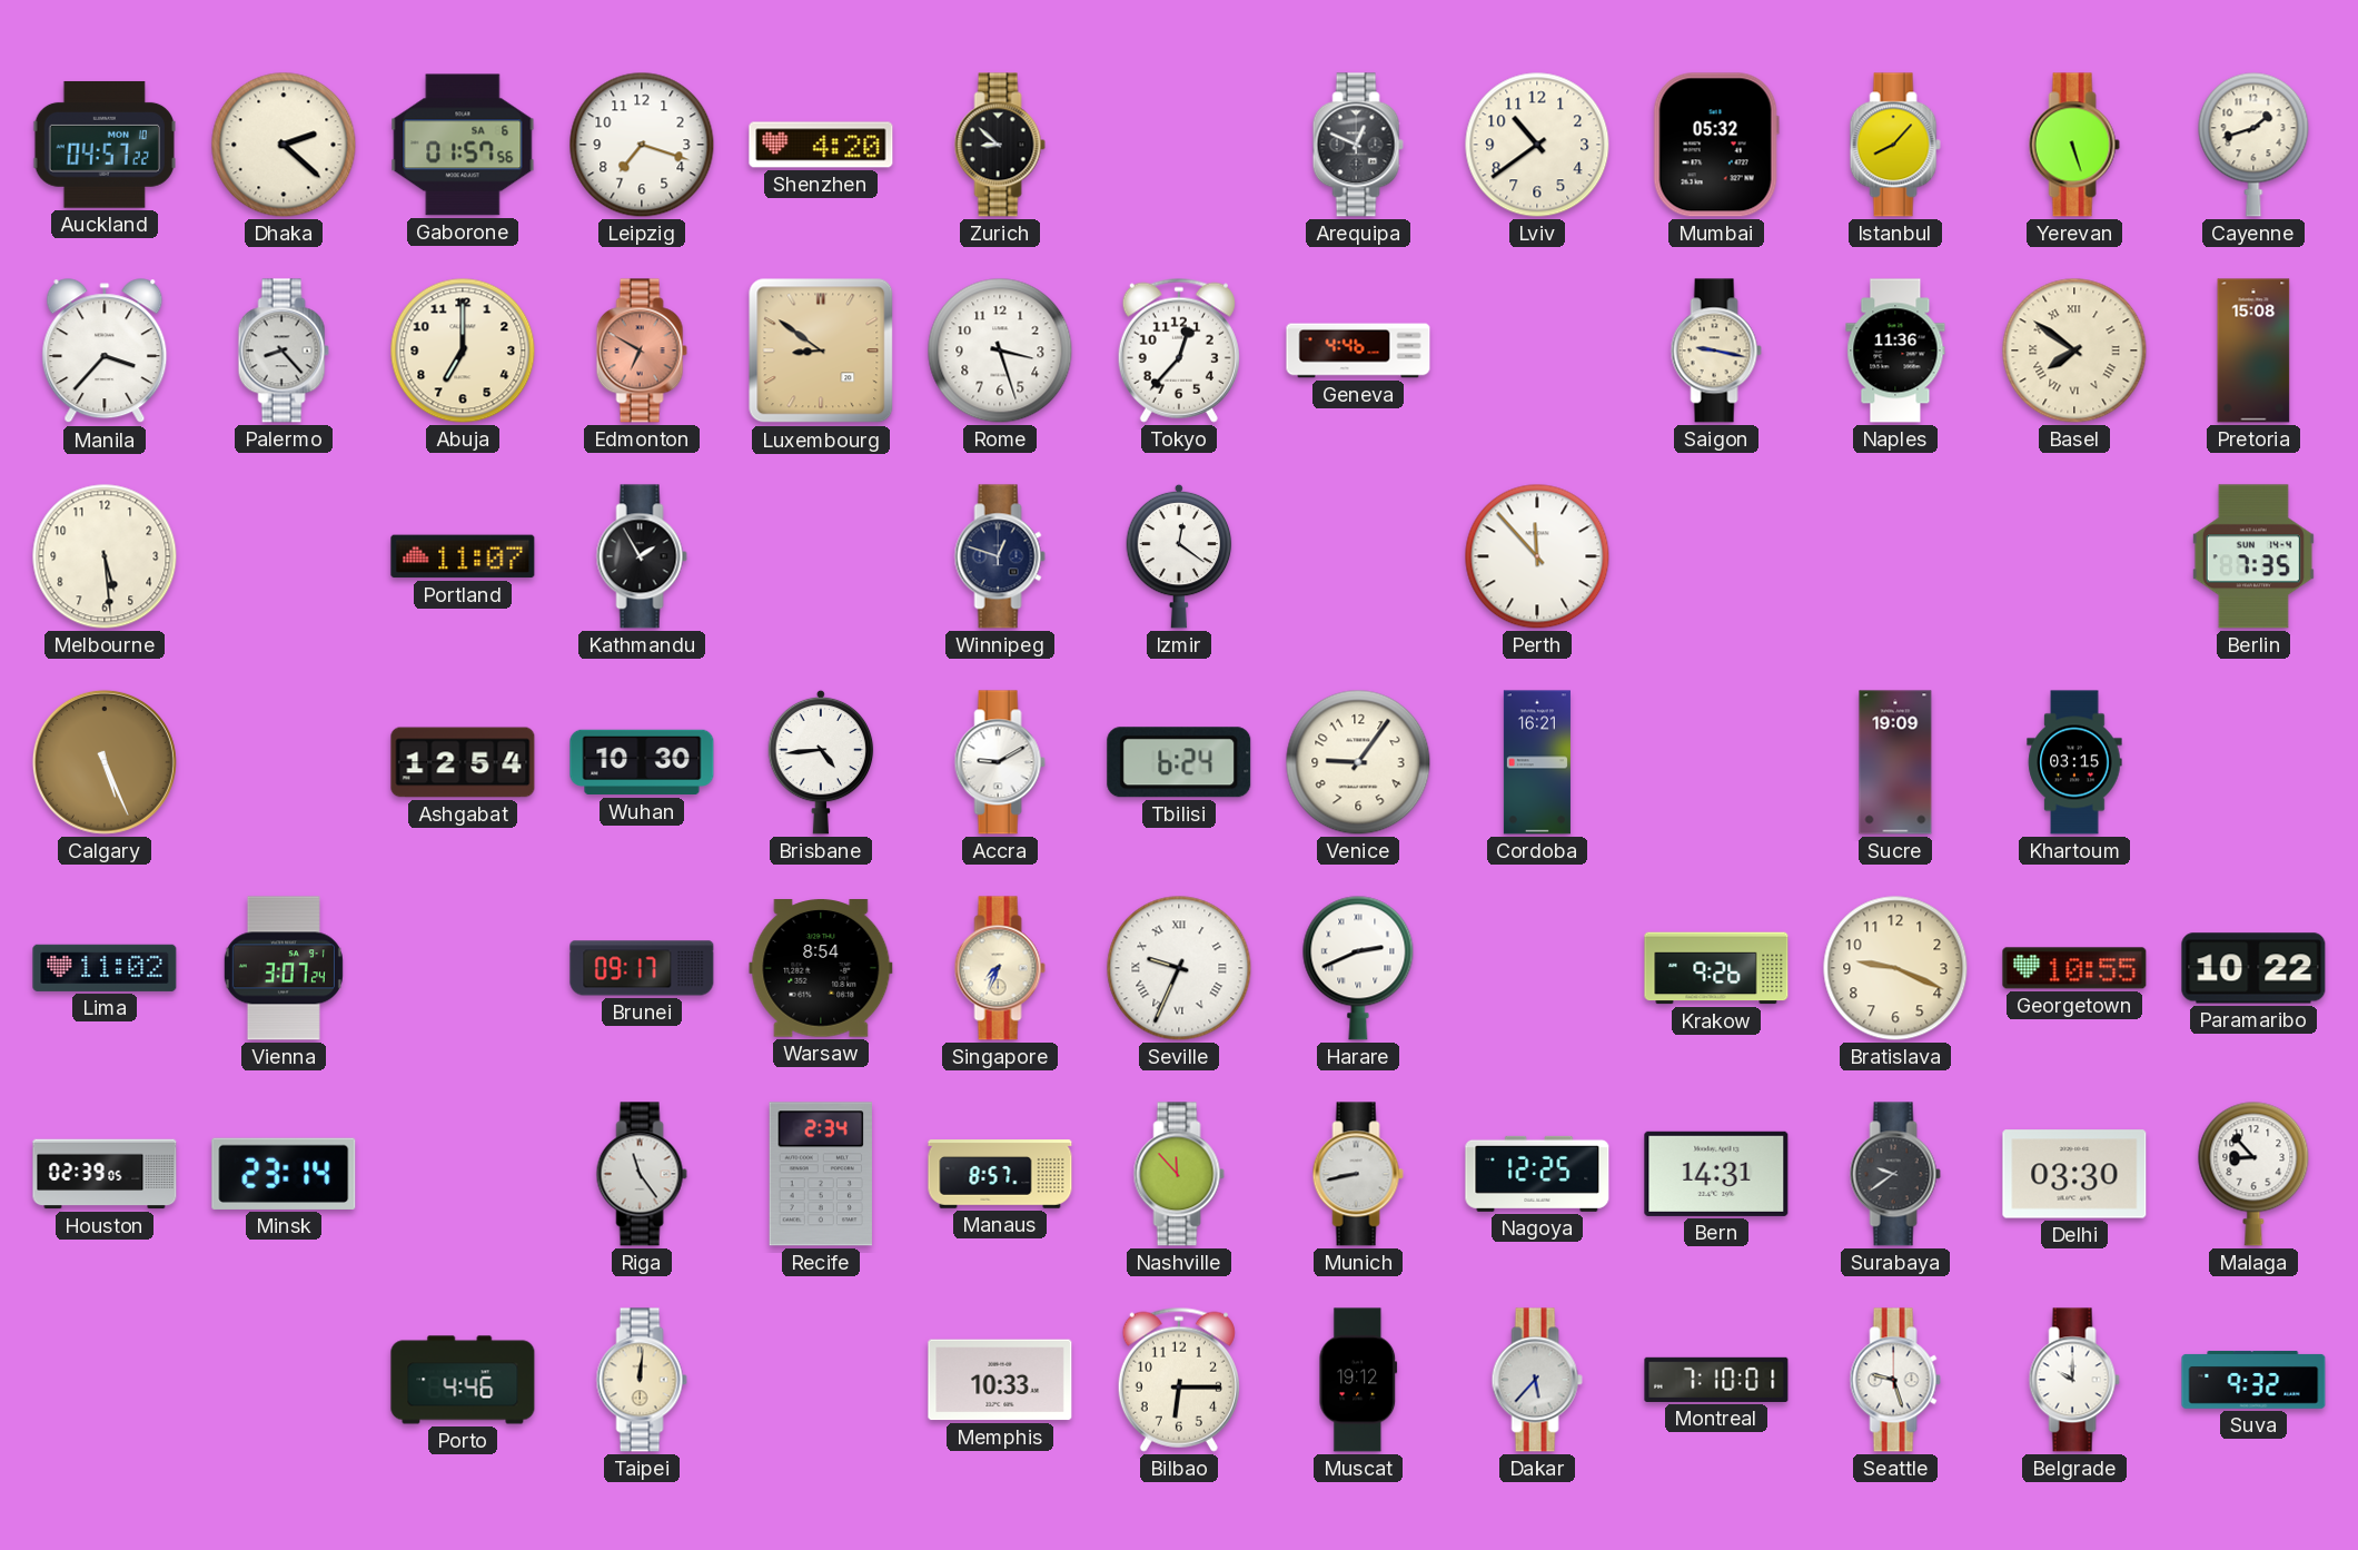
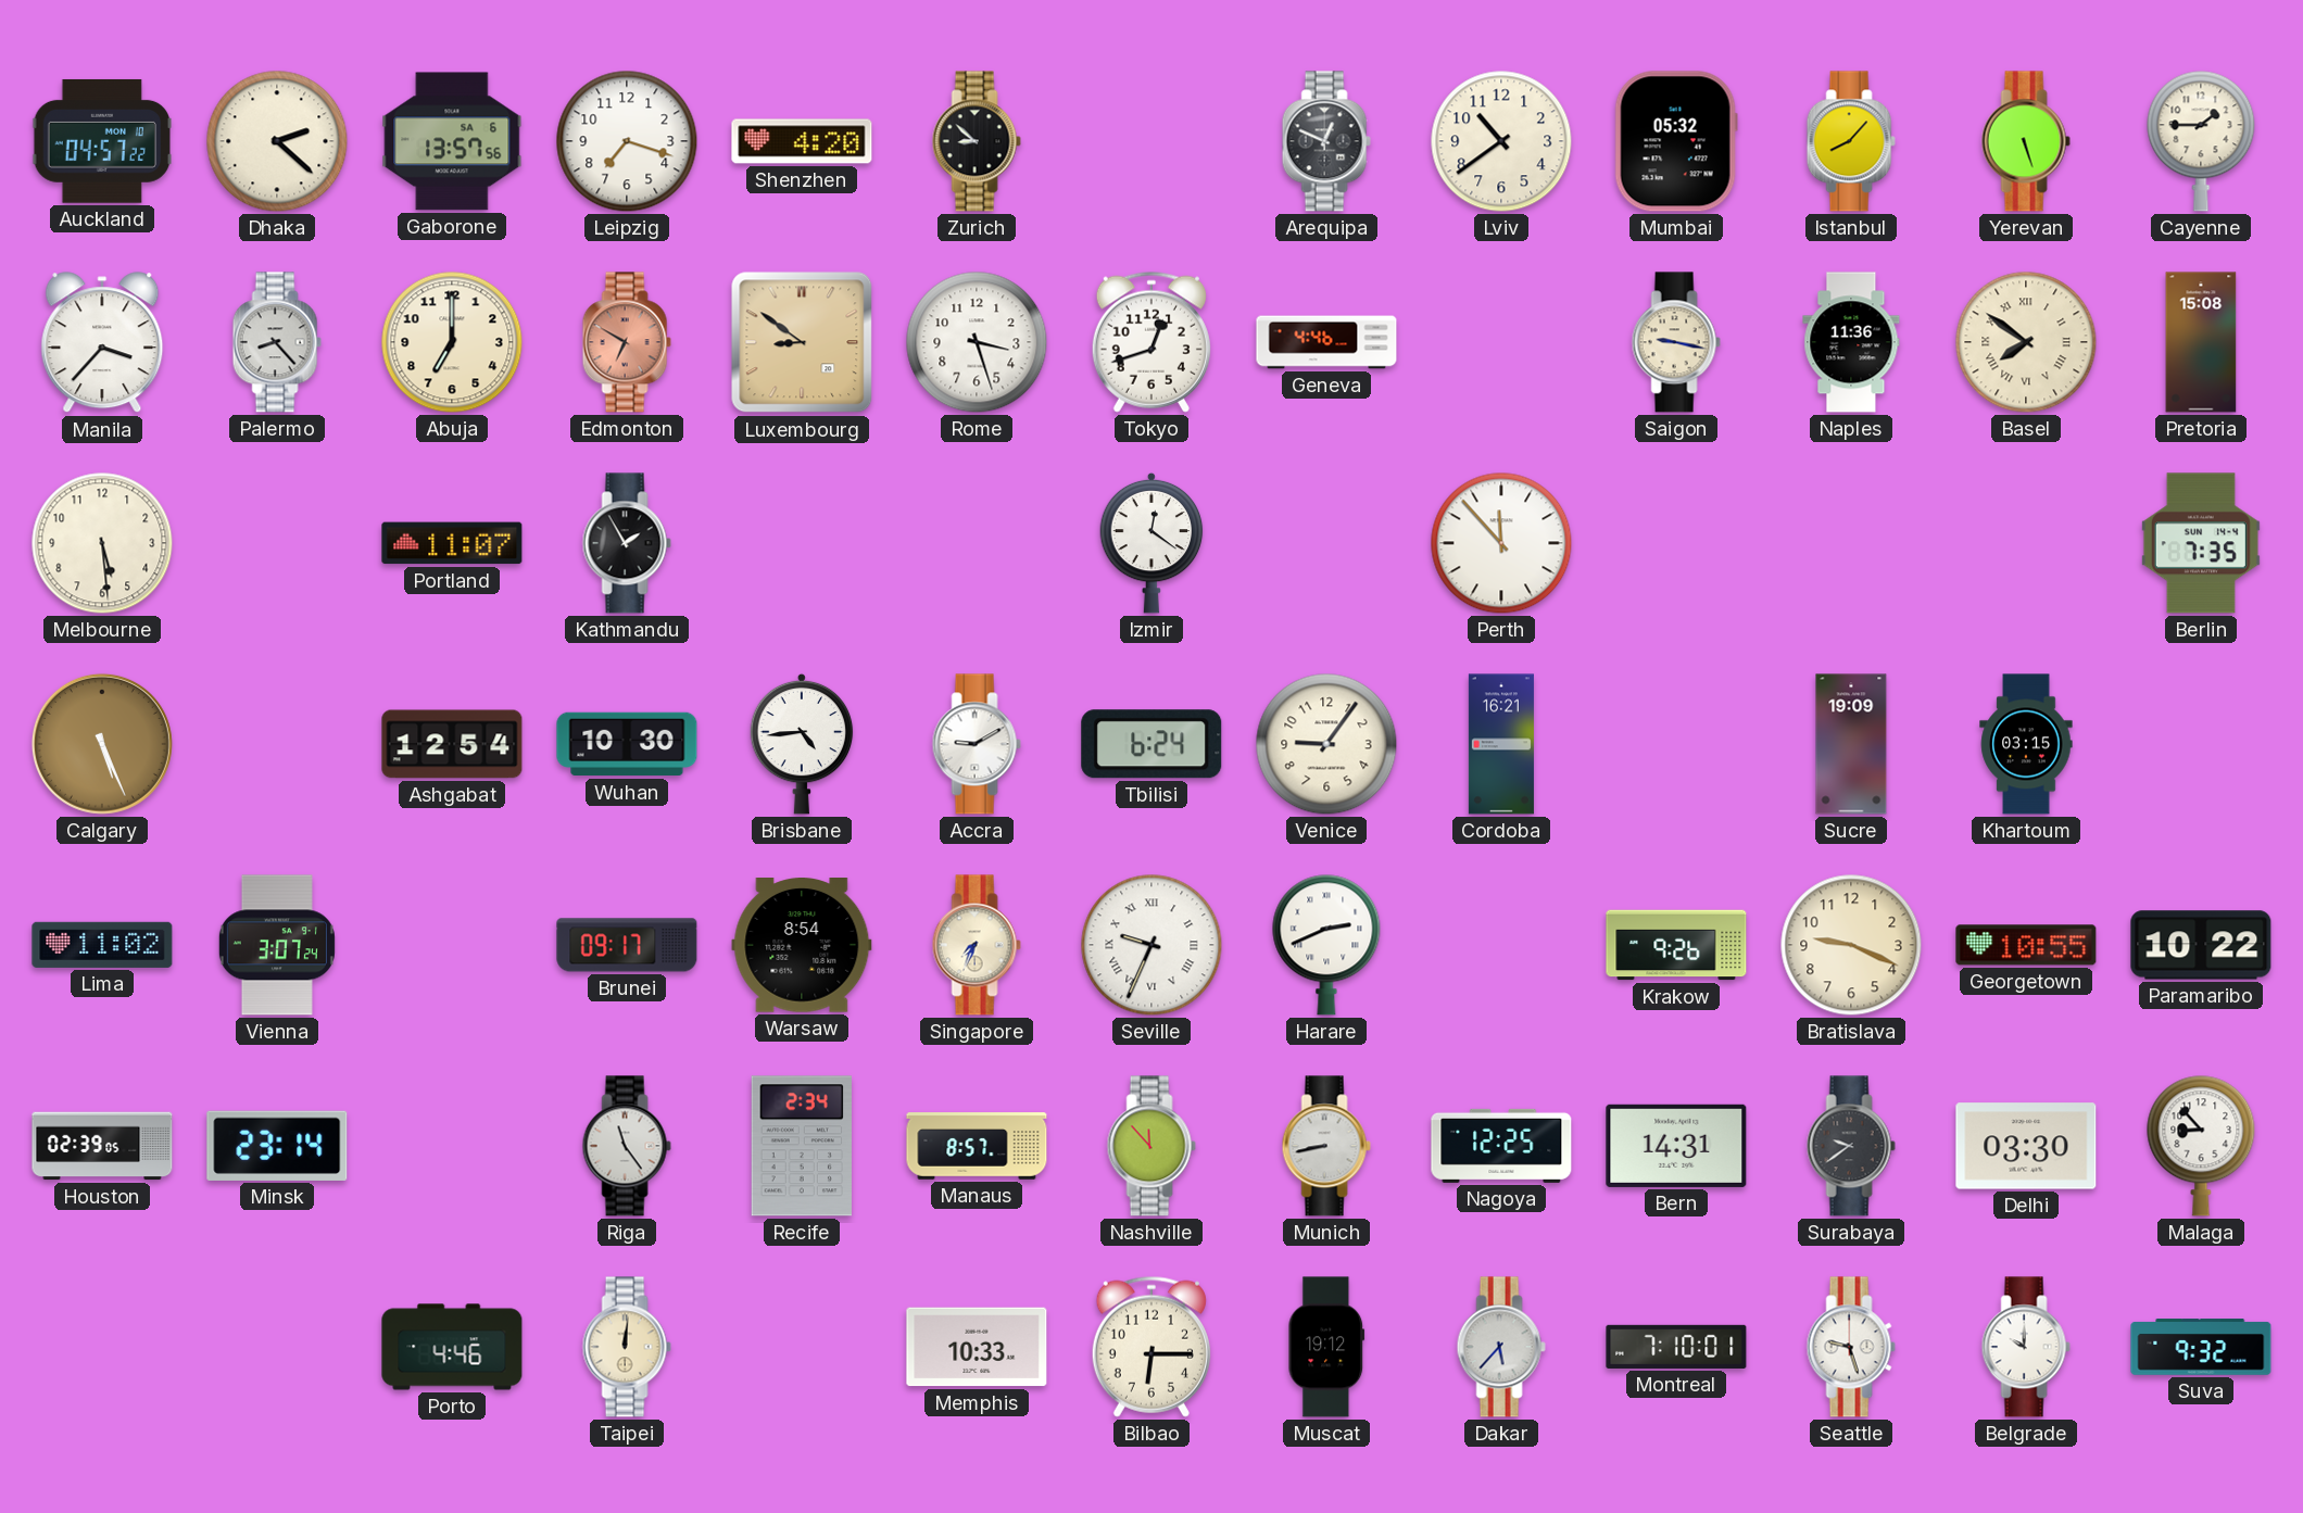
Gaborone: 01:57 -> 13:57
Cayenne: 1:42 -> 1:45
Tokyo: 12:37 -> 12:42
Winnipeg: 12:48 -> none
